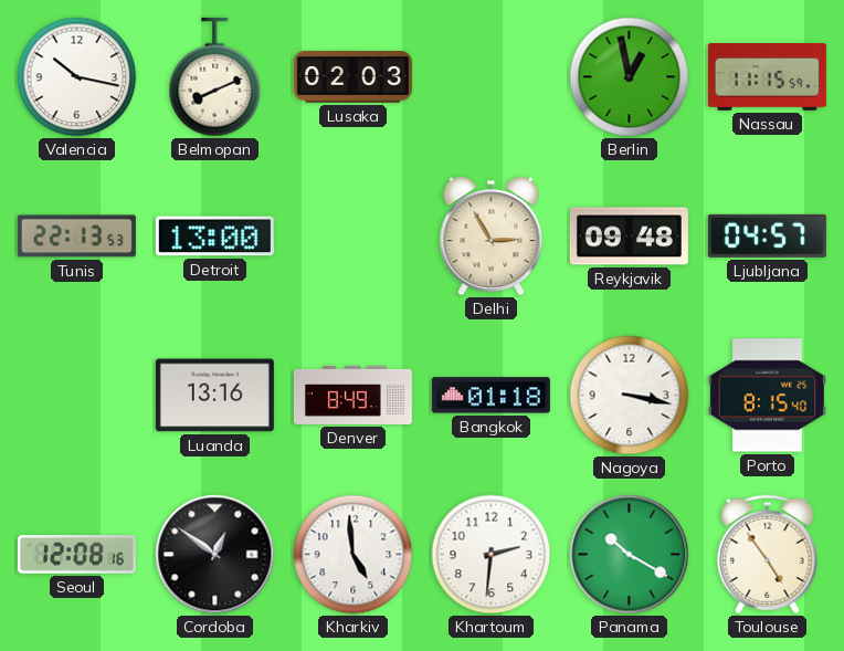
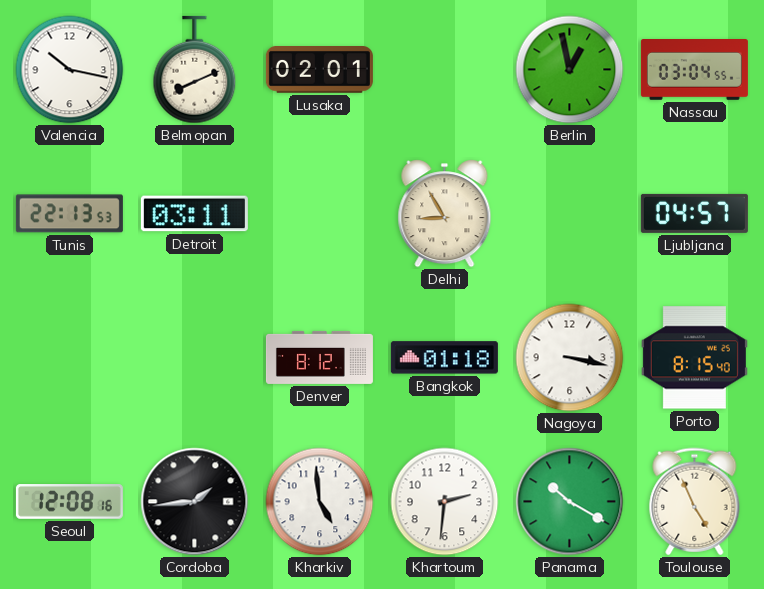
Lusaka: 02:03 -> 02:01
Nassau: 11:15 -> 03:04
Detroit: 13:00 -> 03:11
Delhi: 2:55 -> 8:55
Reykjavik: 09:48 -> none
Luanda: 13:16 -> none
Denver: 8:49 -> 8:12
Cordoba: 12:51 -> 1:44
Toulouse: 4:54 -> 4:56
